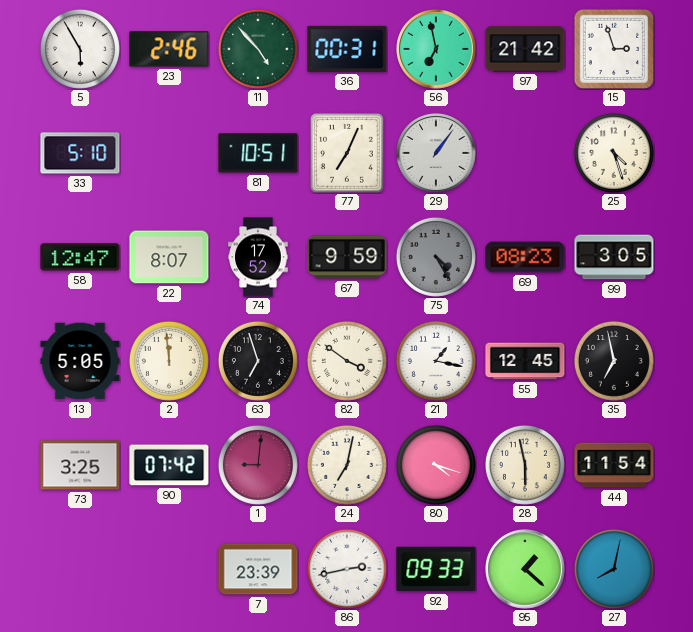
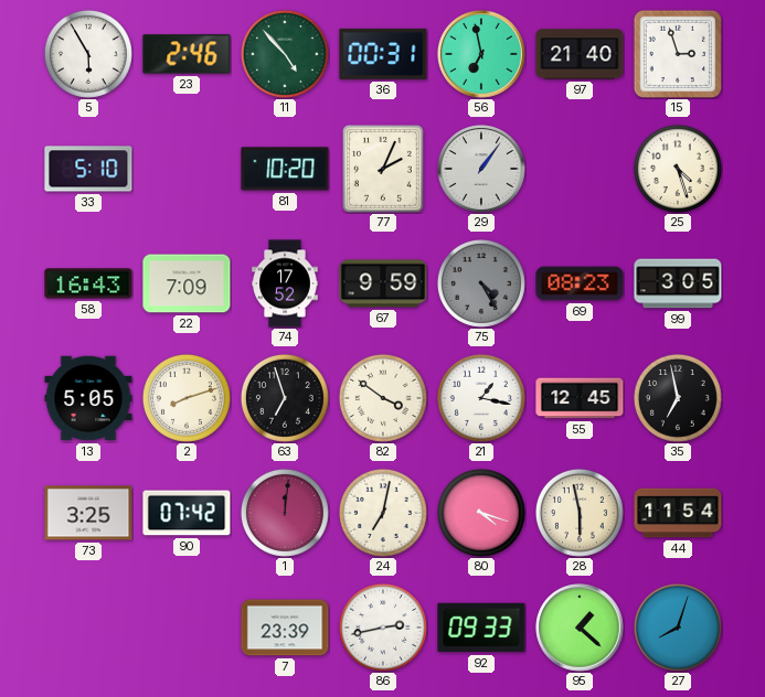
97: 21:42 -> 21:40
81: 10:51 -> 10:20
77: 7:04 -> 2:04
58: 12:47 -> 16:43
22: 8:07 -> 7:09
2: 11:59 -> 8:12
1: 9:01 -> 12:01
27: 8:02 -> 8:03
